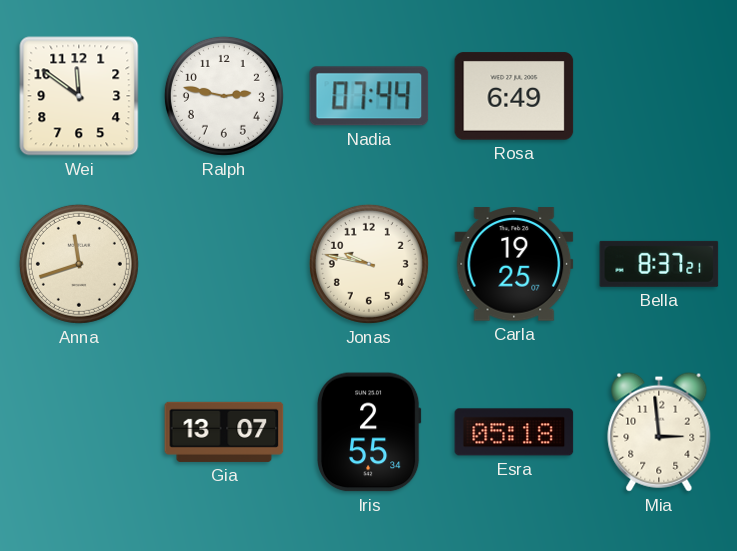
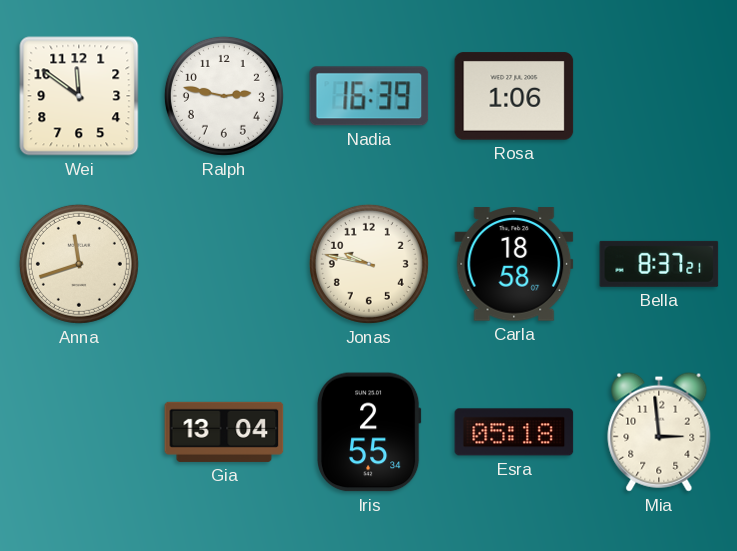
Nadia: 07:44 -> 16:39
Rosa: 6:49 -> 1:06
Carla: 19:25 -> 18:58
Gia: 13:07 -> 13:04
